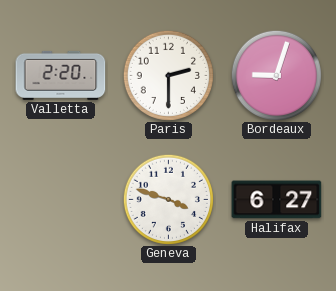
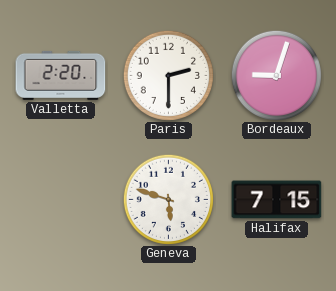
Geneva: 3:48 -> 5:48
Halifax: 6:27 -> 7:15
